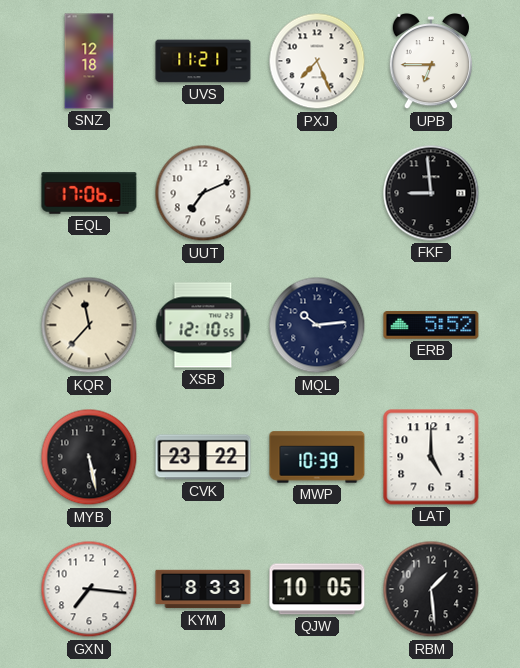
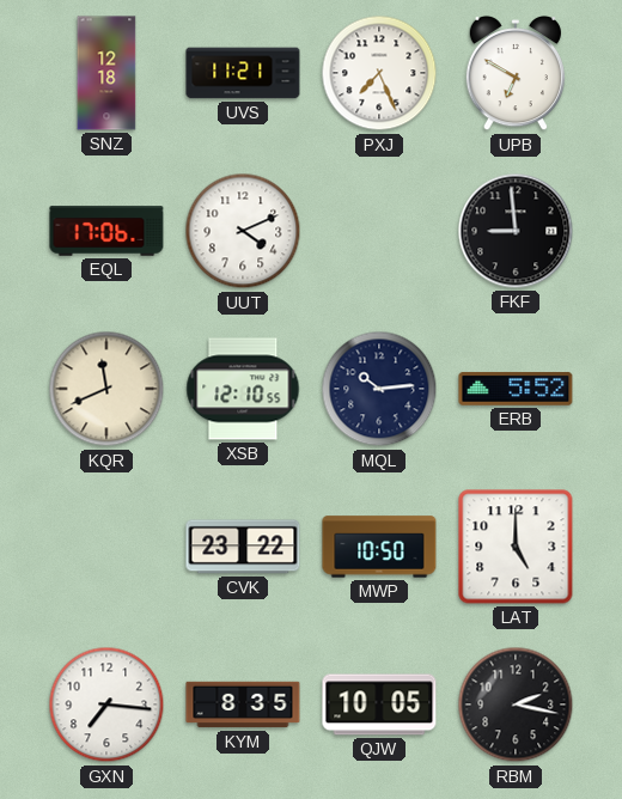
UPB: 6:45 -> 6:50
UUT: 7:11 -> 4:11
KQR: 11:37 -> 11:41
MYB: 5:28 -> none
MWP: 10:39 -> 10:50
KYM: 8:33 -> 8:35
RBM: 1:29 -> 2:17
